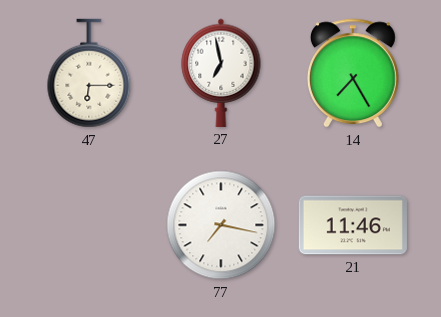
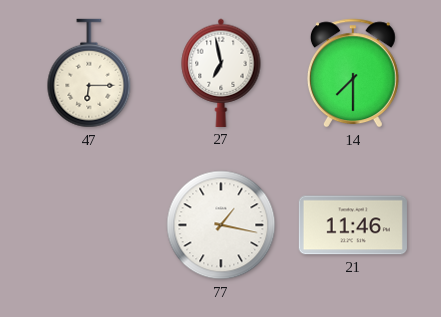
14: 7:25 -> 7:30
77: 7:17 -> 1:17
